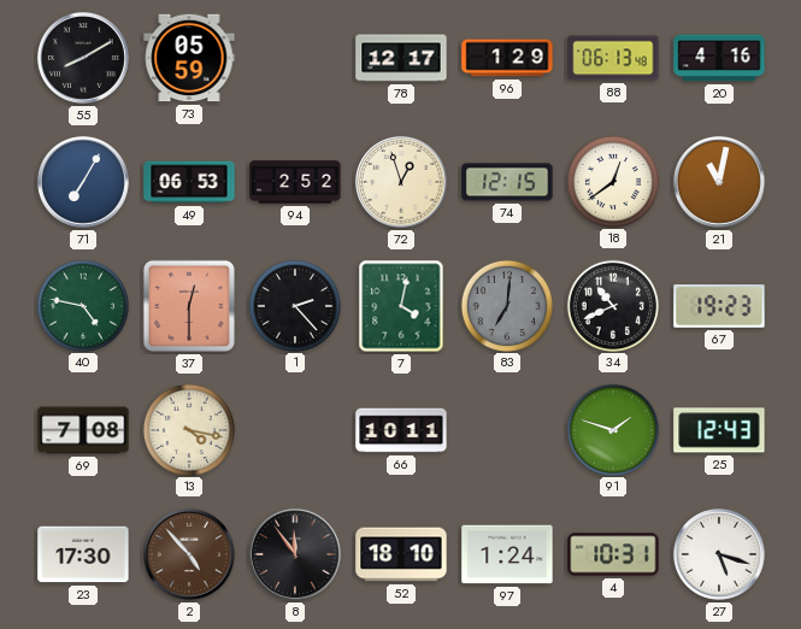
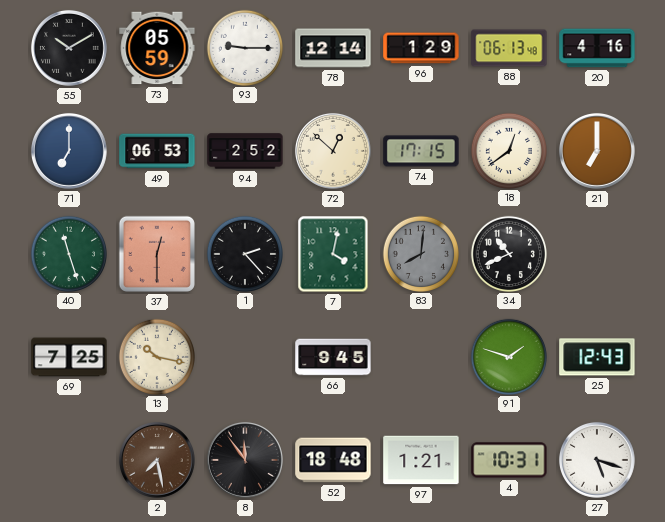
55: 8:10 -> 10:10
93: none -> 9:15
78: 12:17 -> 12:14
71: 7:05 -> 7:00
72: 12:57 -> 12:52
74: 12:15 -> 17:15
21: 11:02 -> 7:00
40: 4:47 -> 11:27
83: 7:01 -> 8:01
67: 19:23 -> none
69: 7:08 -> 7:25
13: 4:17 -> 10:17
66: 10:11 -> 9:45
23: 17:30 -> none
2: 4:53 -> 7:28
52: 18:10 -> 18:48
97: 1:24 -> 1:21
